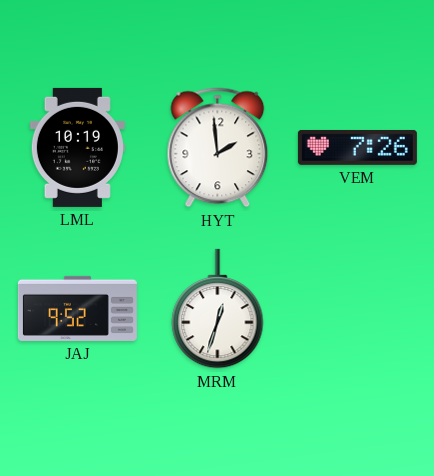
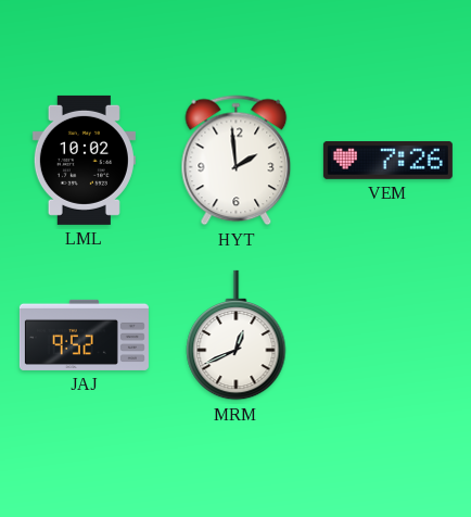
LML: 10:19 -> 10:02
MRM: 12:33 -> 12:41
